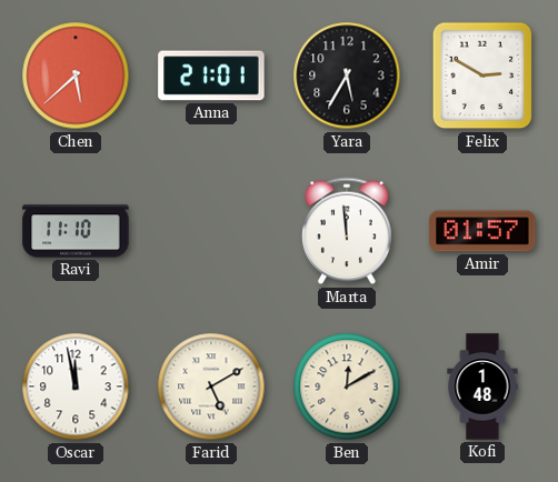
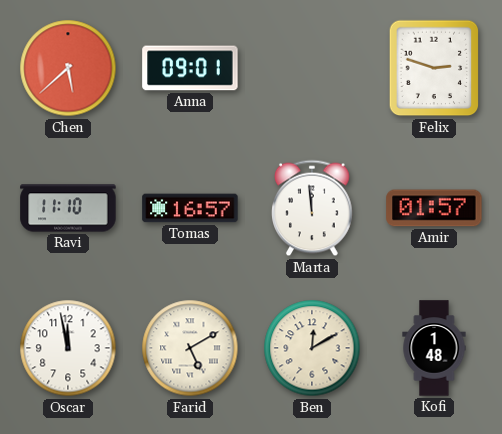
Anna: 21:01 -> 09:01
Yara: 5:35 -> none
Felix: 2:50 -> 2:48
Tomas: none -> 16:57
